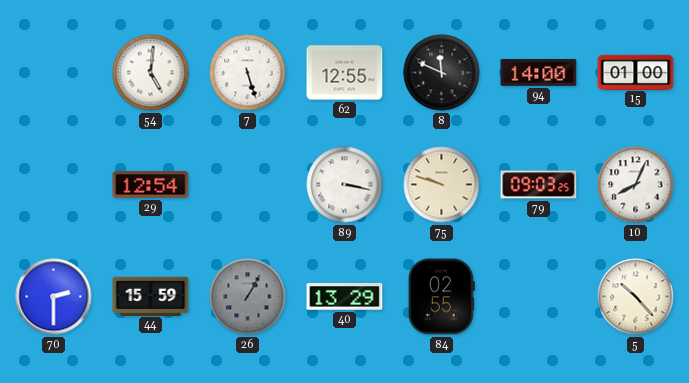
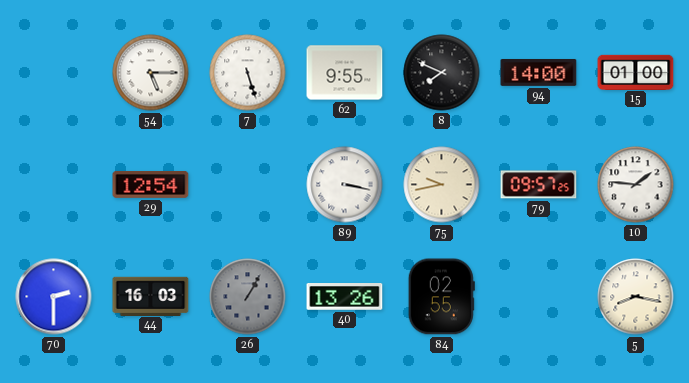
54: 5:01 -> 5:15
62: 12:55 -> 9:55
8: 11:49 -> 7:49
75: 9:48 -> 9:43
79: 09:03 -> 09:57
10: 8:04 -> 1:46
44: 15:59 -> 16:03
40: 13:29 -> 13:26
5: 10:23 -> 8:17
